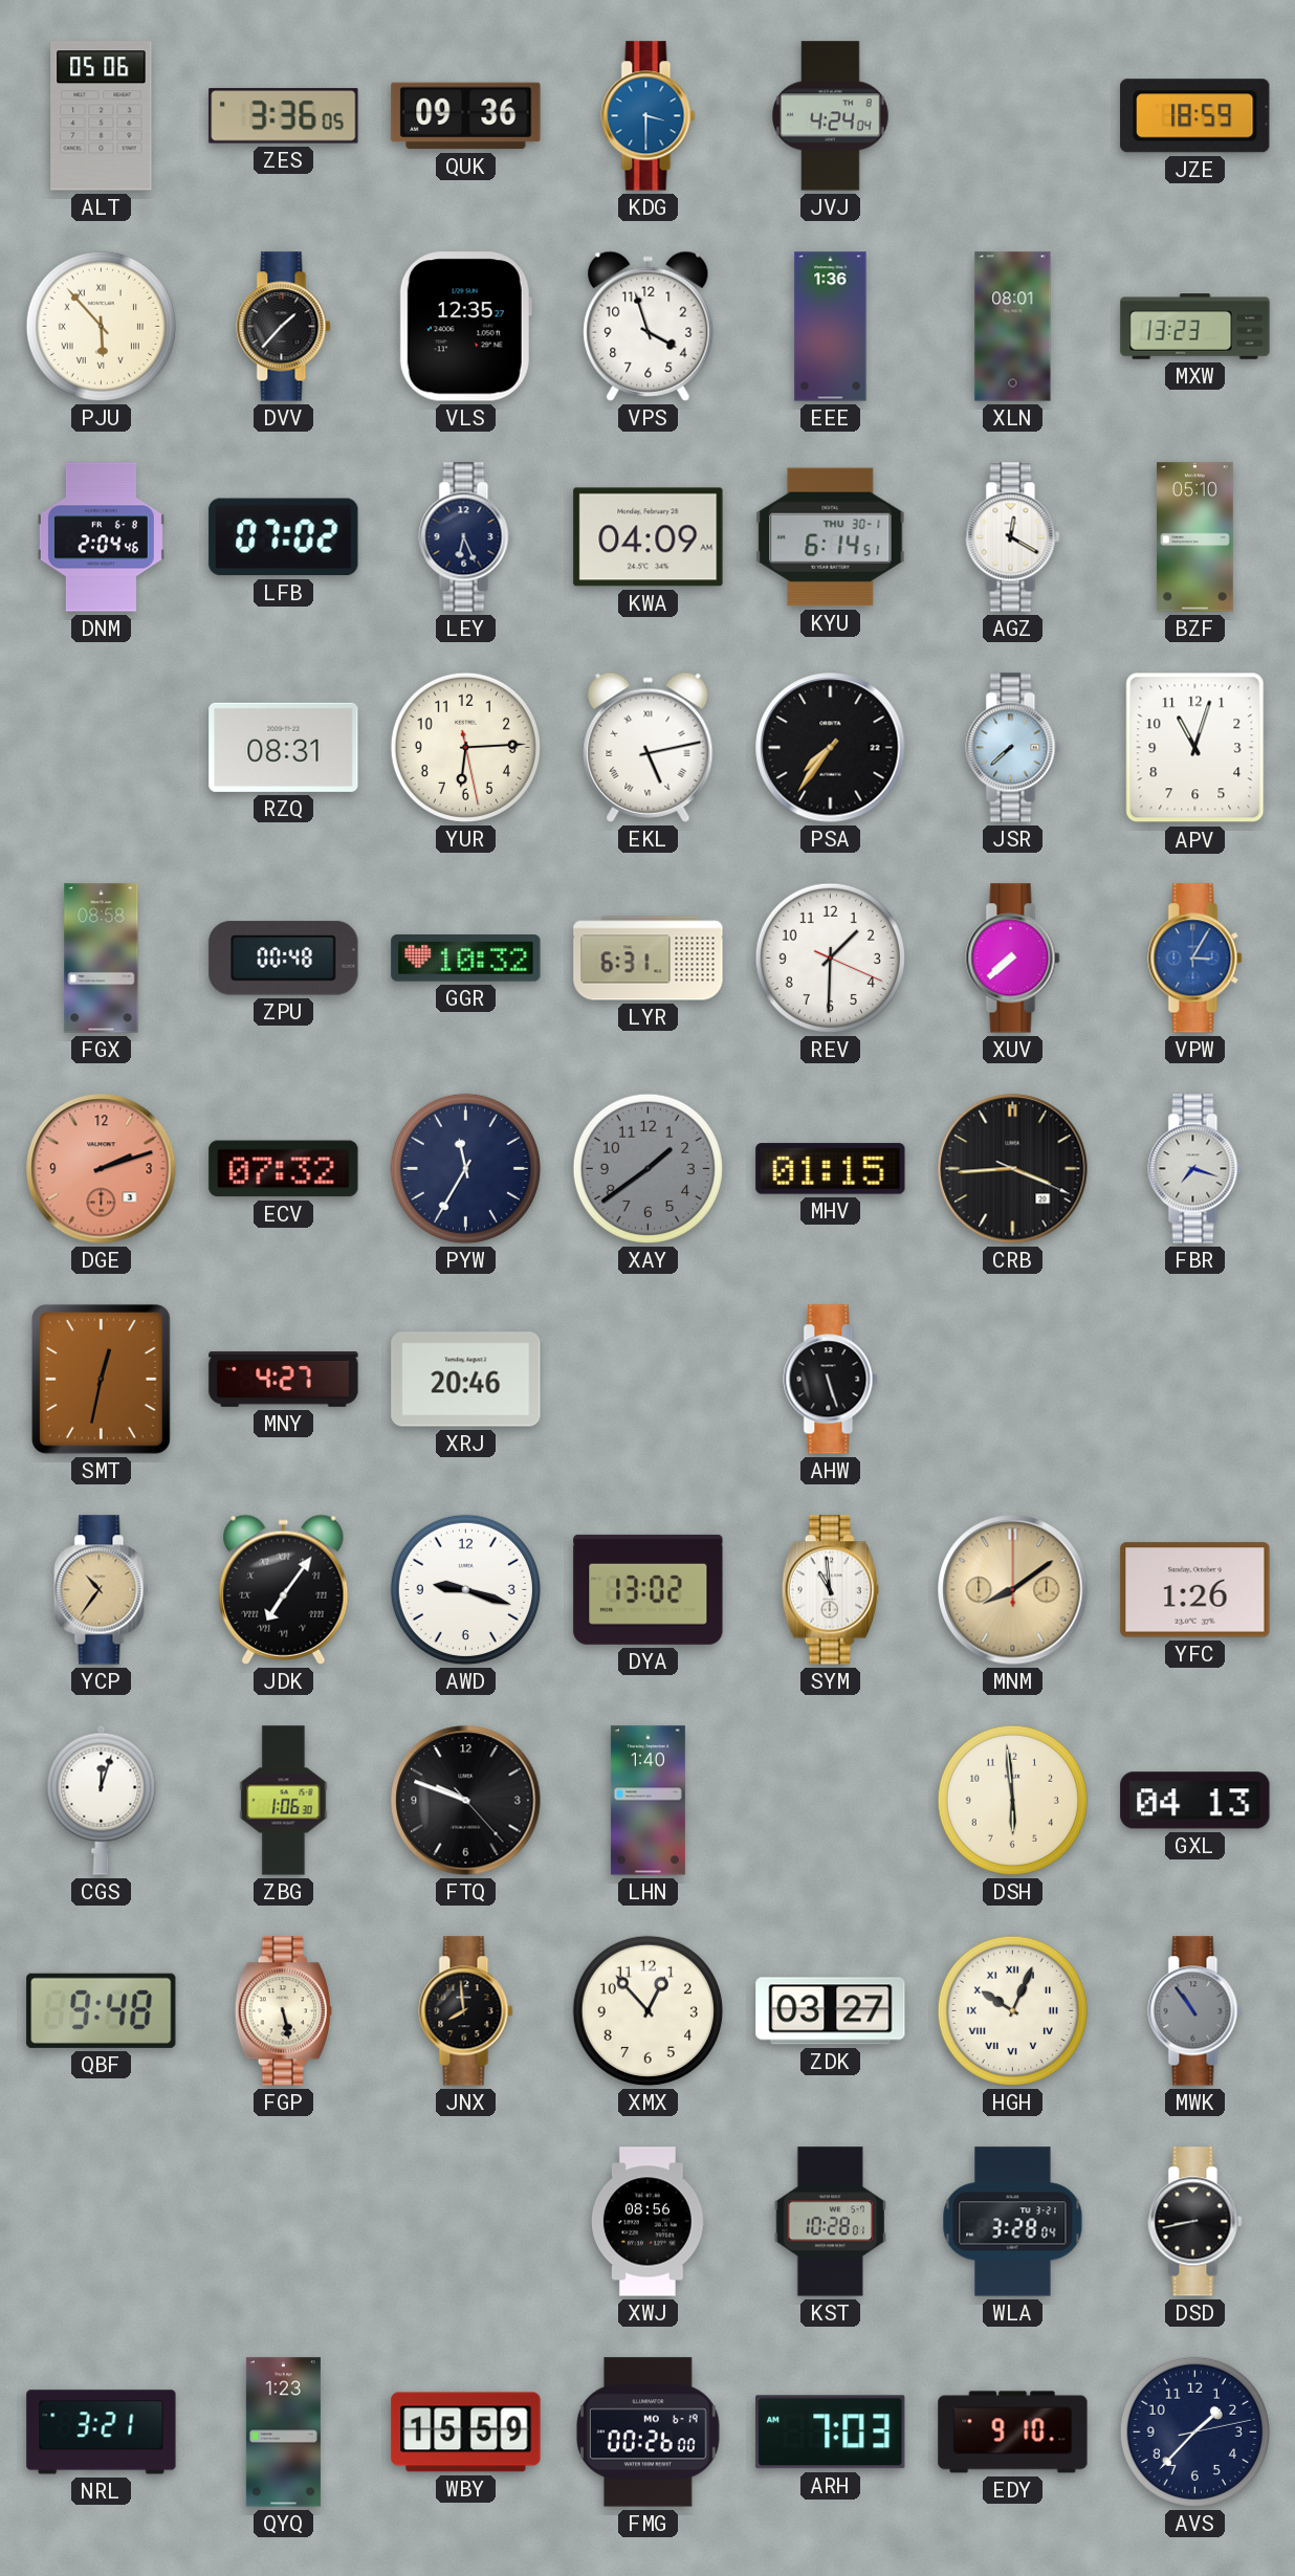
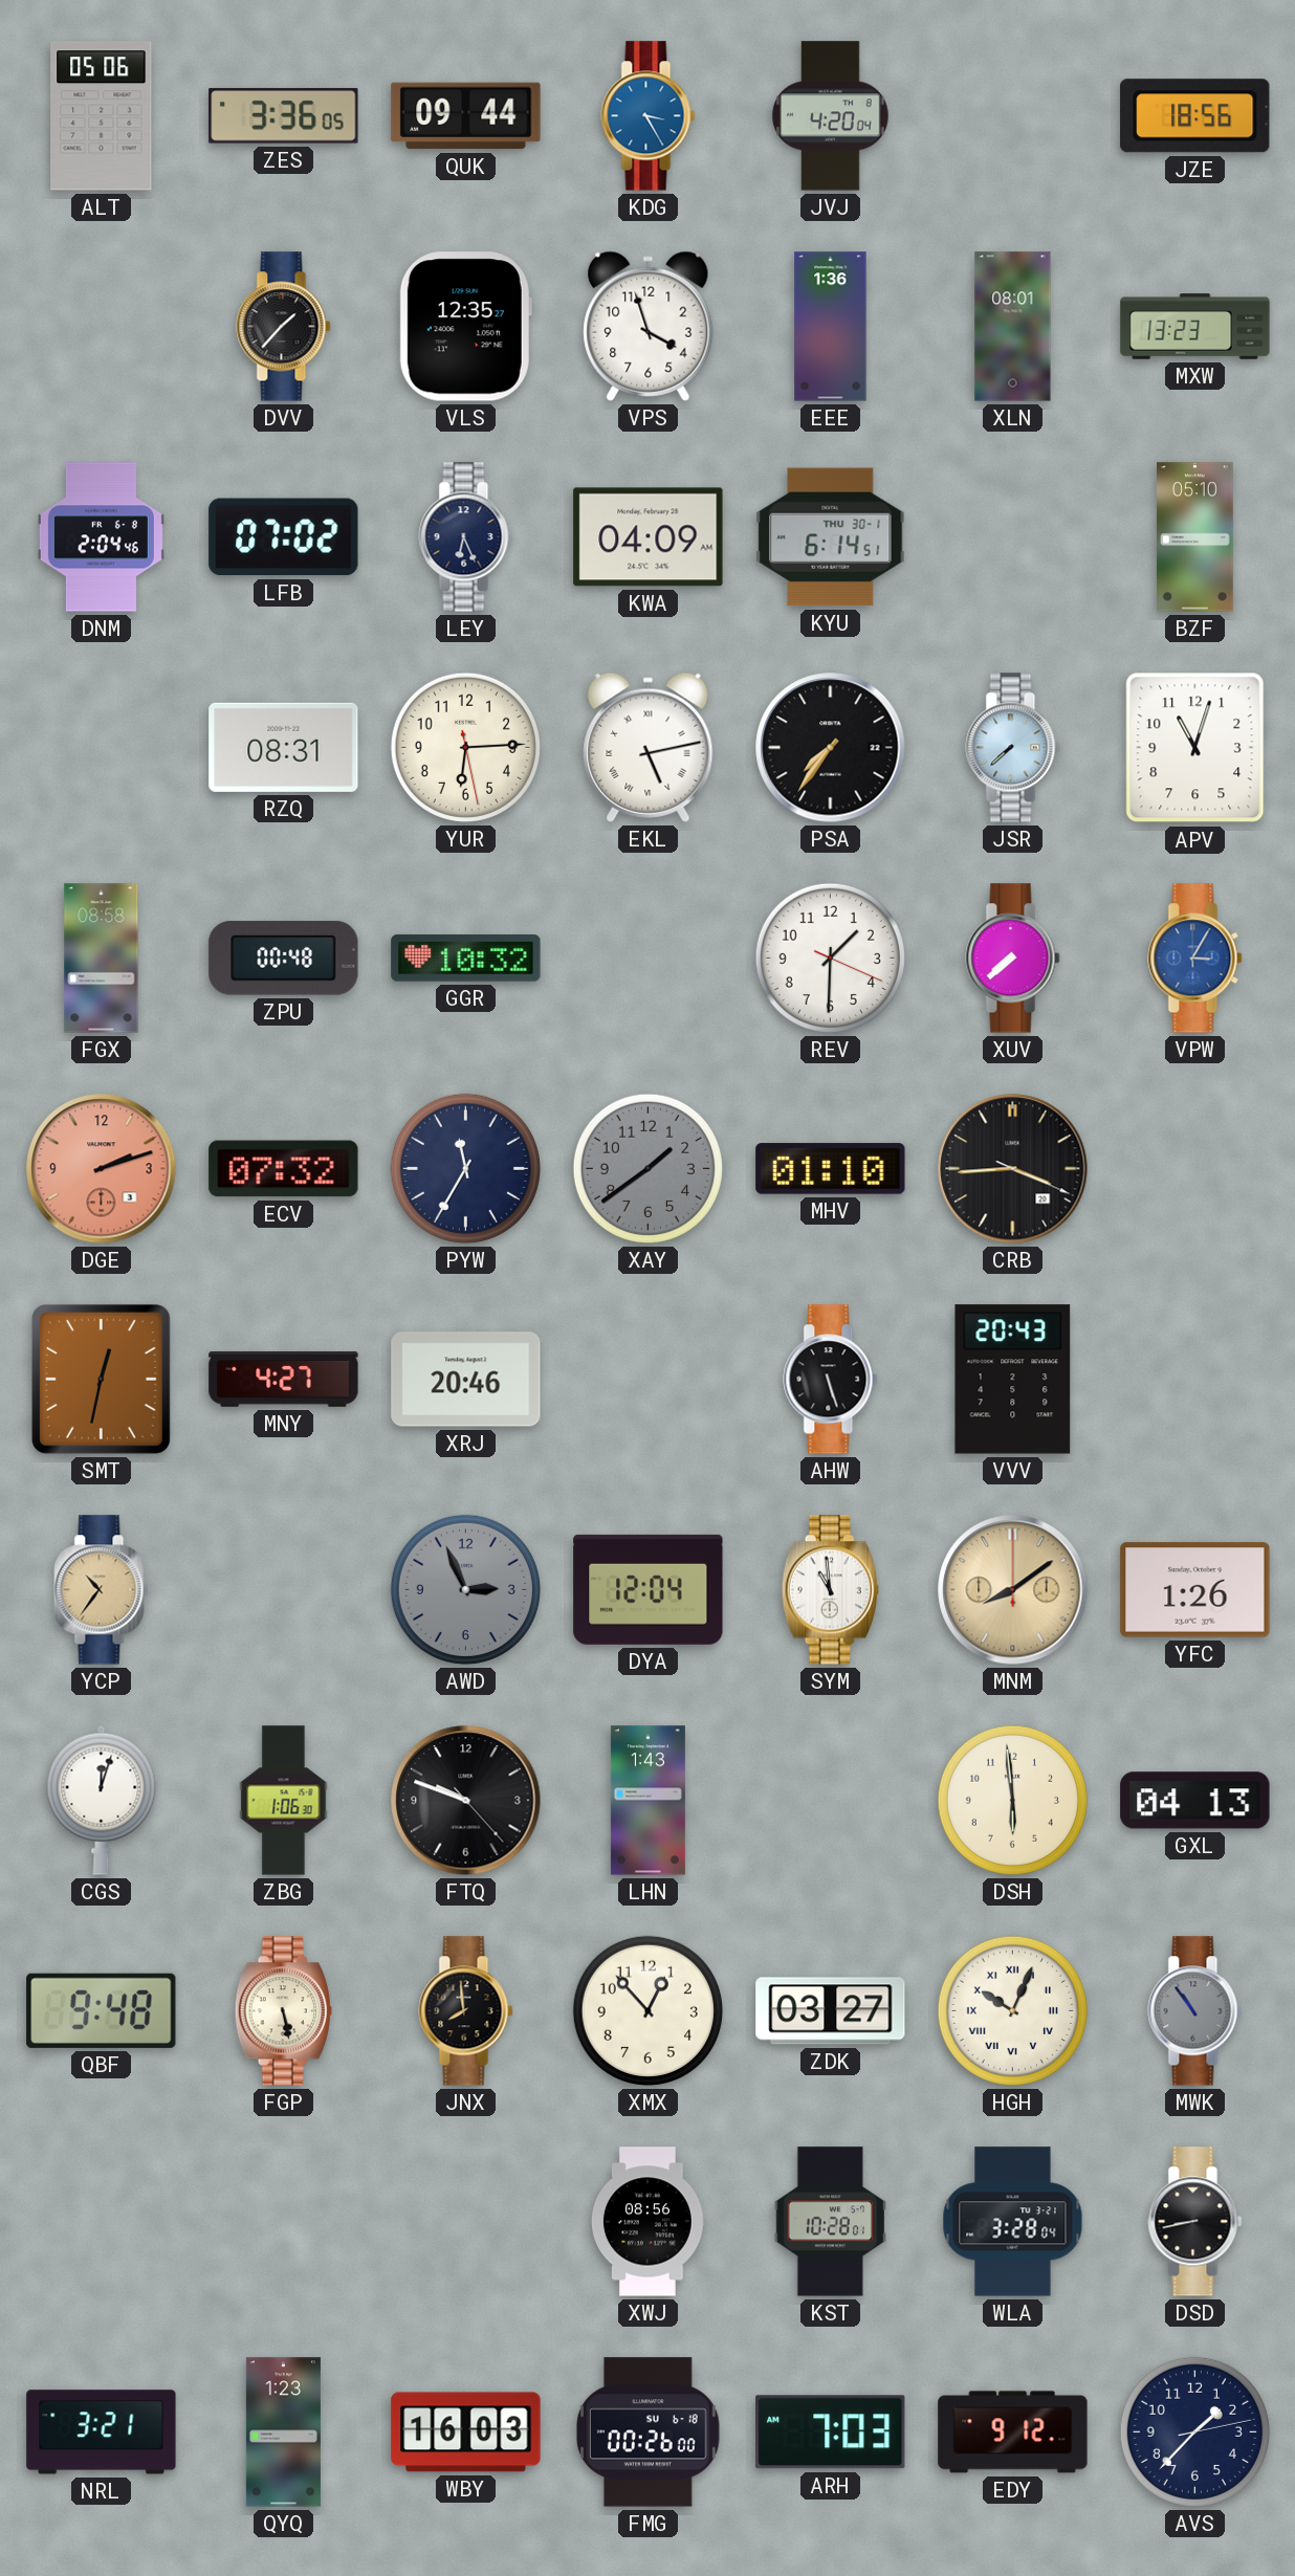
QUK: 09:36 -> 09:44
KDG: 3:30 -> 3:25
JVJ: 4:24 -> 4:20
JZE: 18:59 -> 18:56
PJU: 5:53 -> none
AGZ: 12:20 -> none
LYR: 6:31 -> none
MHV: 01:15 -> 01:10
FBR: 7:18 -> none
VVV: none -> 20:43
JDK: 7:06 -> none
AWD: 9:18 -> 2:56
AWD dial: white -> grey
DYA: 13:02 -> 12:04
LHN: 1:40 -> 1:43
WBY: 15:59 -> 16:03
FMG date: MO 6-19 -> SU 6-18
EDY: 9:10 -> 9:12
